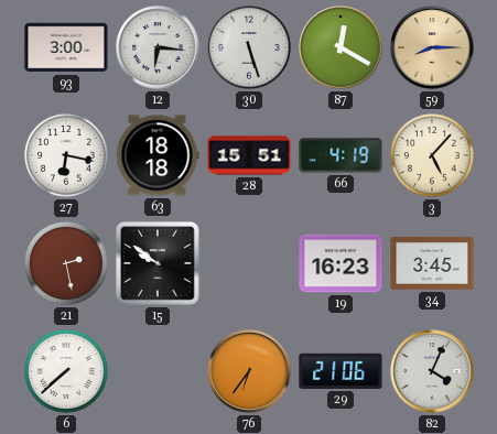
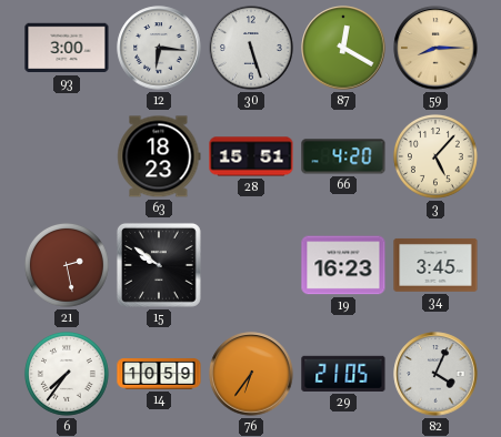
27: 6:17 -> none
63: 18:18 -> 18:23
66: 4:19 -> 4:20
6: 7:38 -> 7:36
14: none -> 10:59
29: 21:06 -> 21:05
